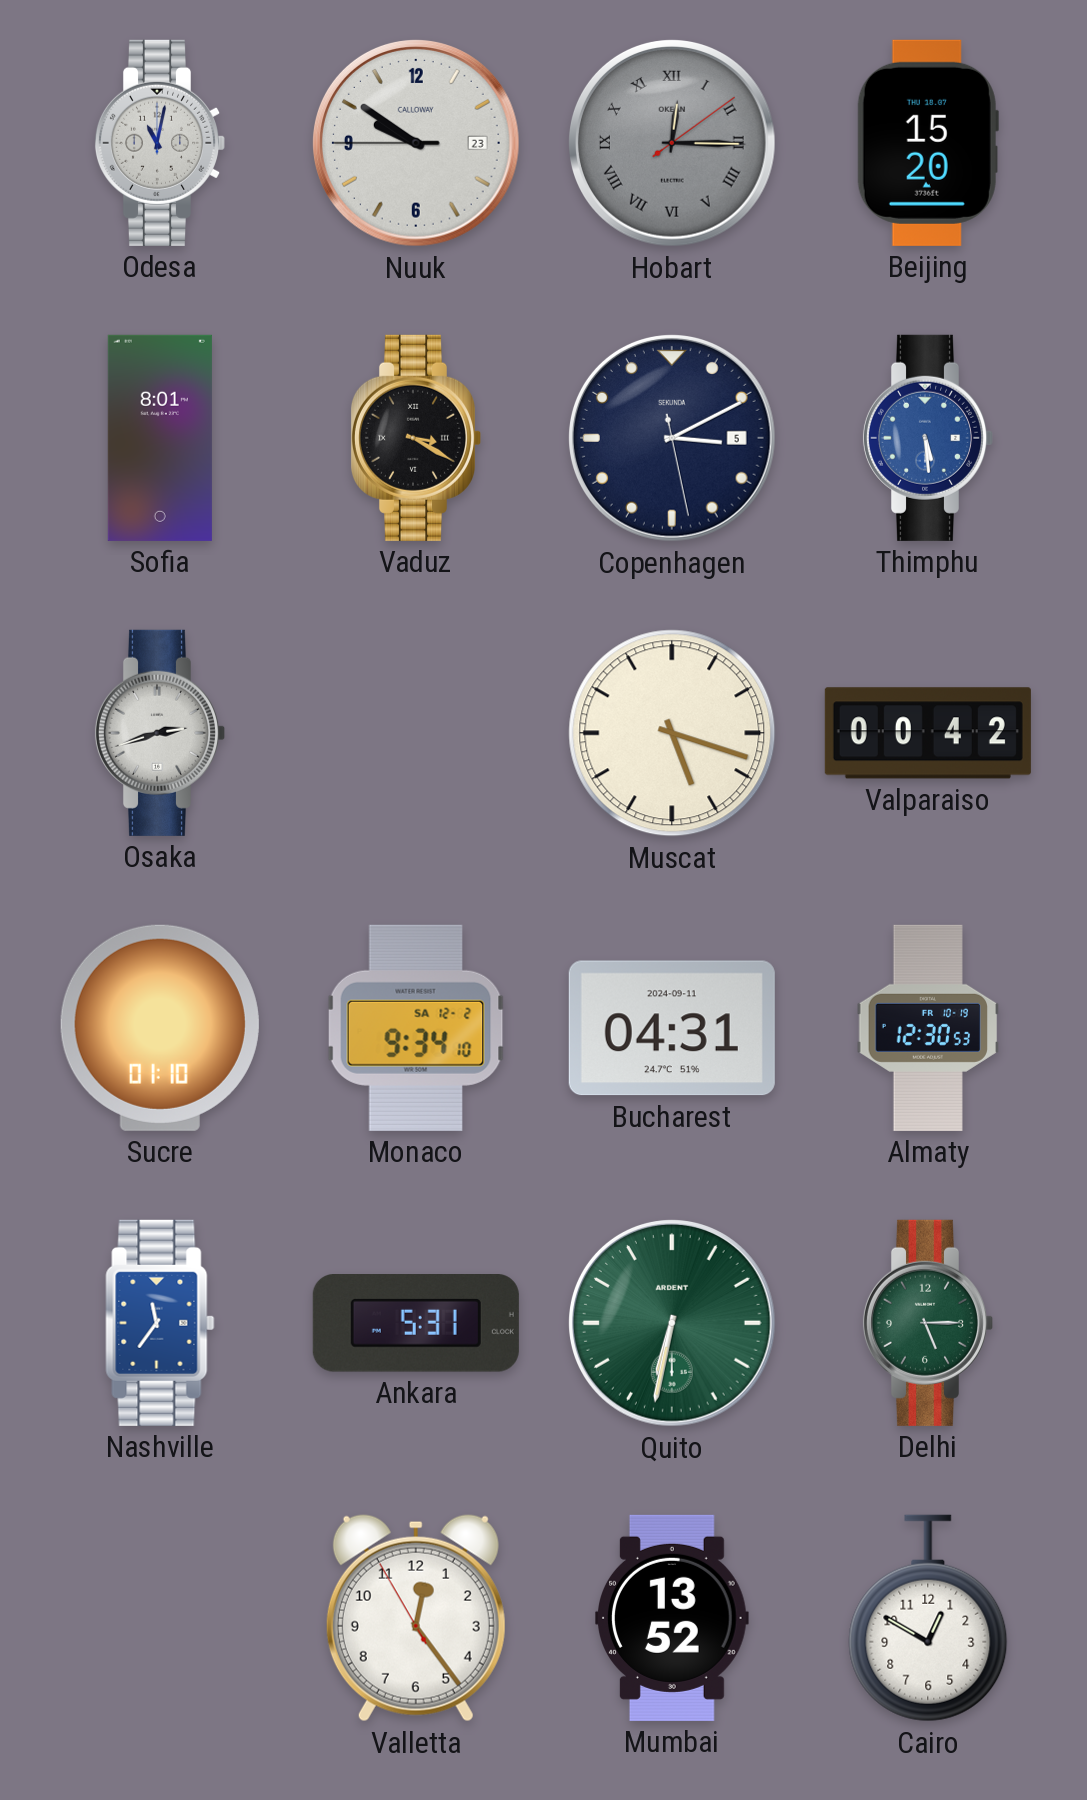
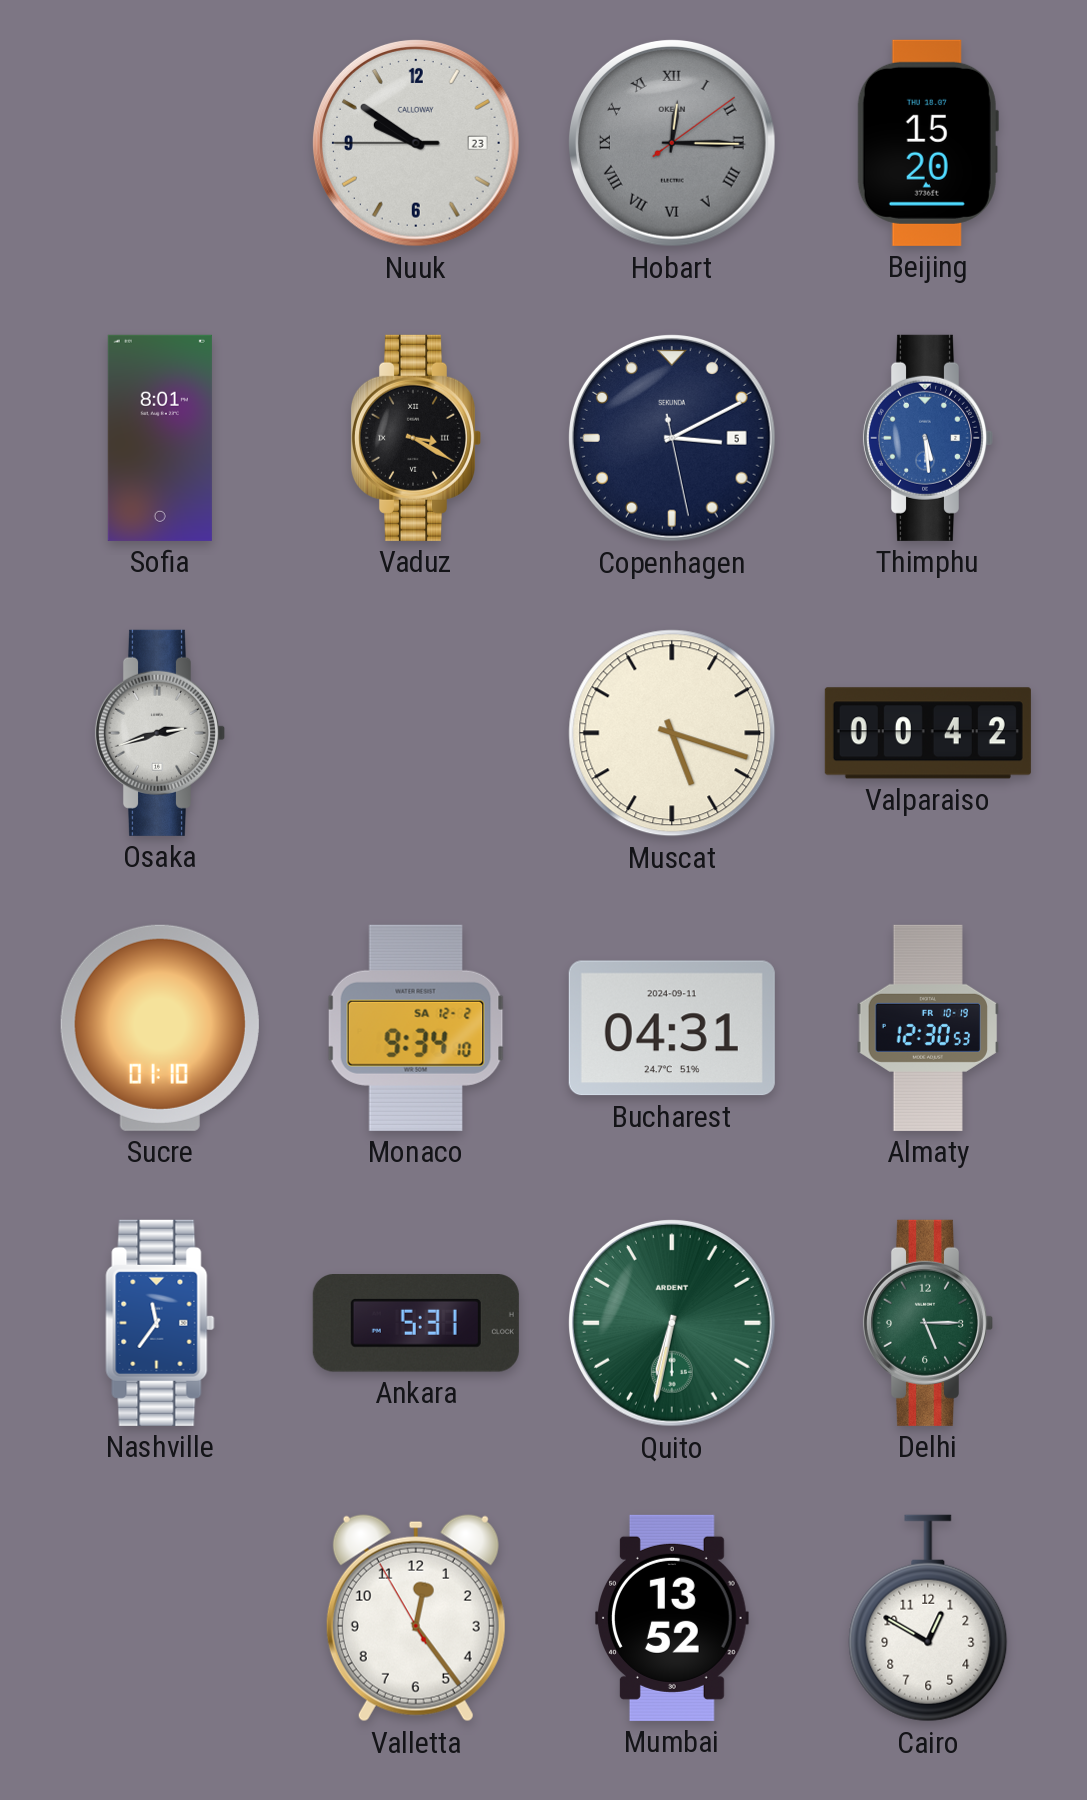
Odesa: 11:02 -> none
